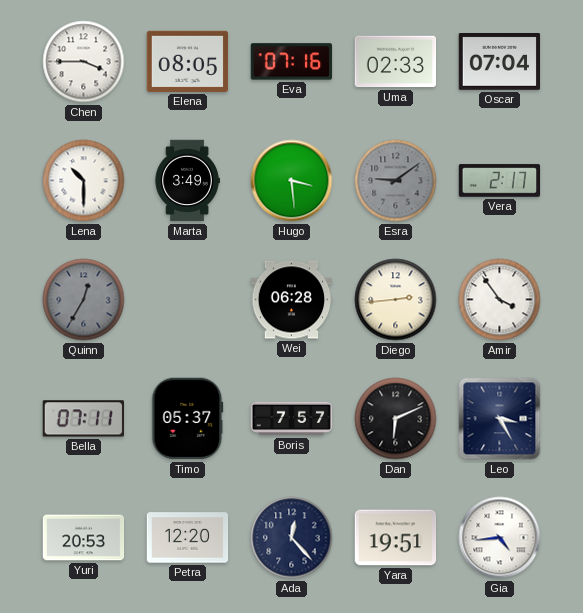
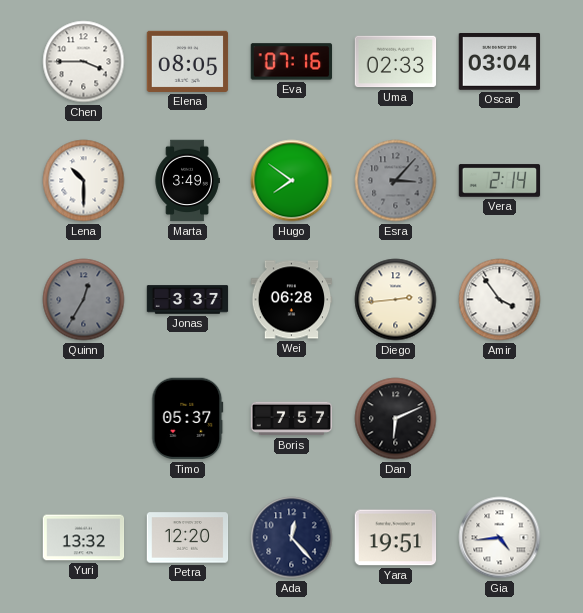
Oscar: 07:04 -> 03:04
Hugo: 3:29 -> 7:51
Esra: 9:09 -> 3:07
Vera: 2:17 -> 2:14
Jonas: none -> 3:37
Bella: 07:11 -> none
Leo: 3:25 -> none
Yuri: 20:53 -> 13:32
